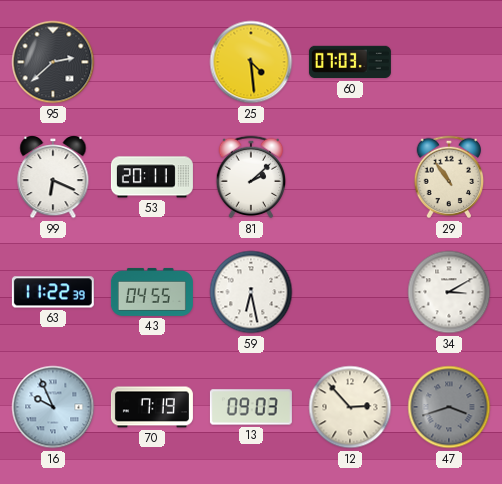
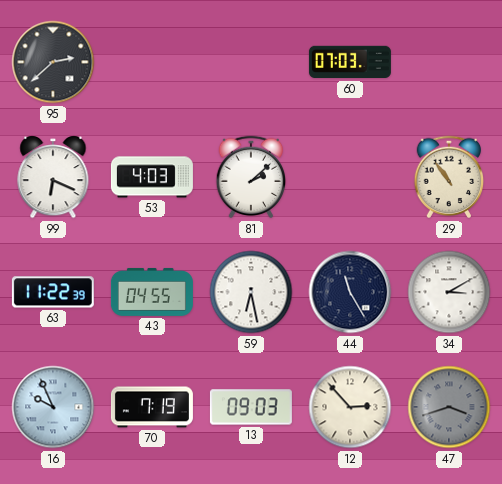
25: 4:29 -> none
53: 20:11 -> 4:03
44: none -> 11:25
